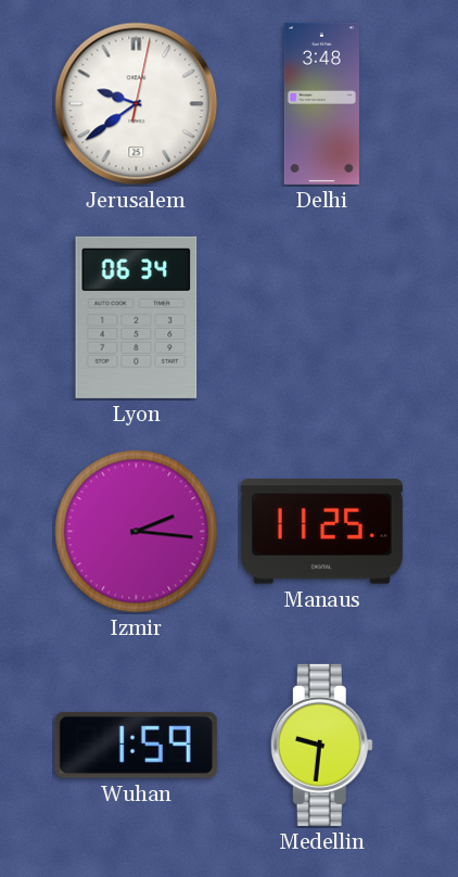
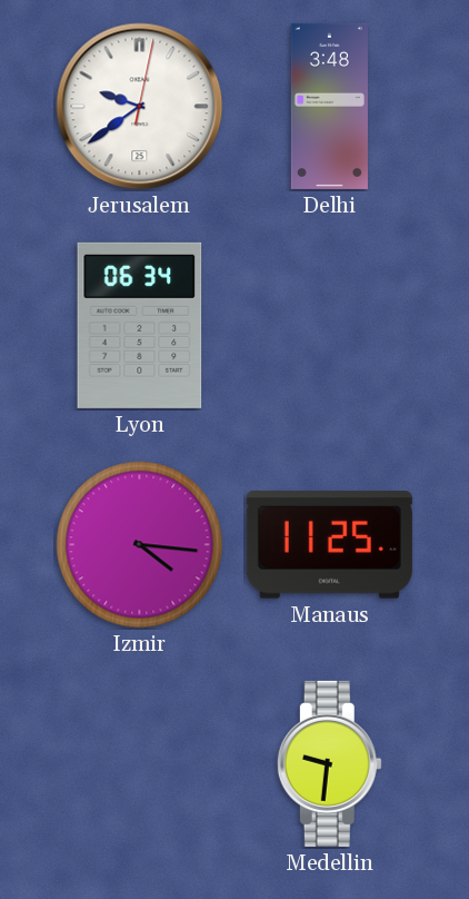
Izmir: 2:16 -> 4:16
Wuhan: 1:59 -> none
